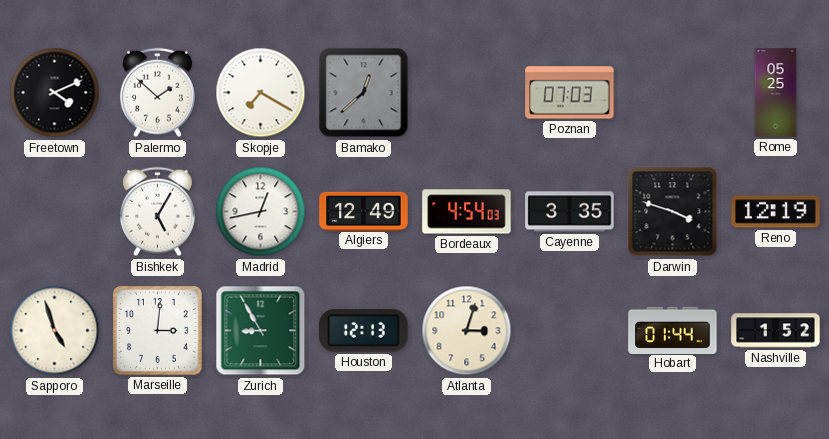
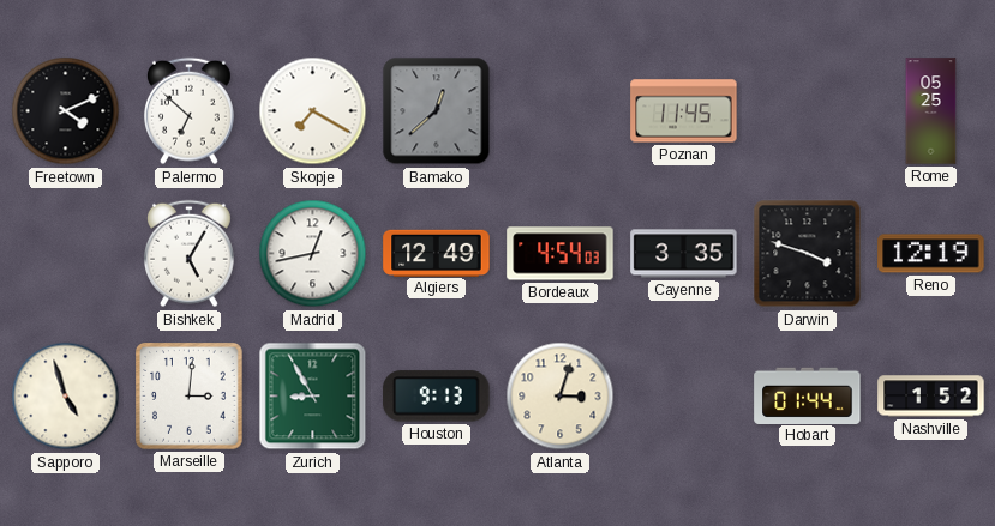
Palermo: 1:52 -> 6:52
Poznan: 07:03 -> 11:45
Houston: 12:13 -> 9:13
